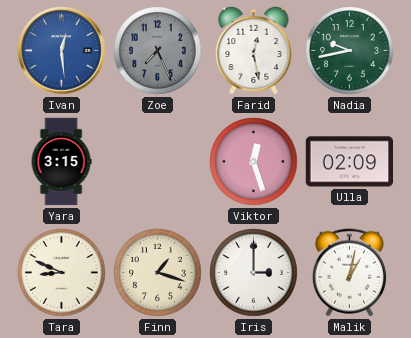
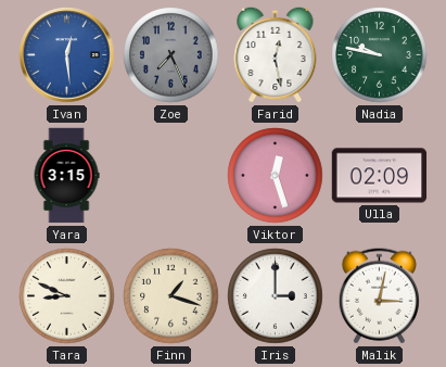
Nadia: 9:43 -> 9:47
Malik: 1:02 -> 3:02
